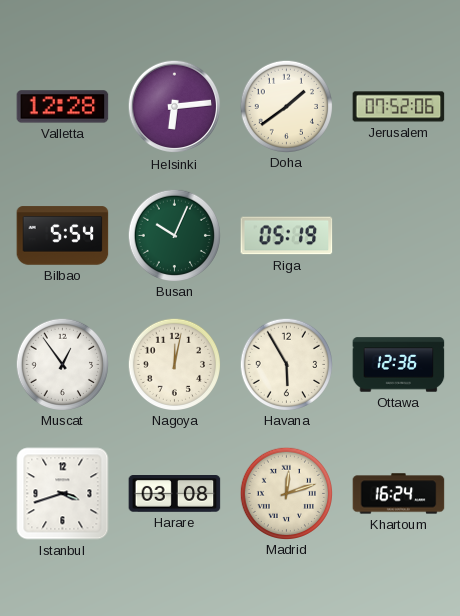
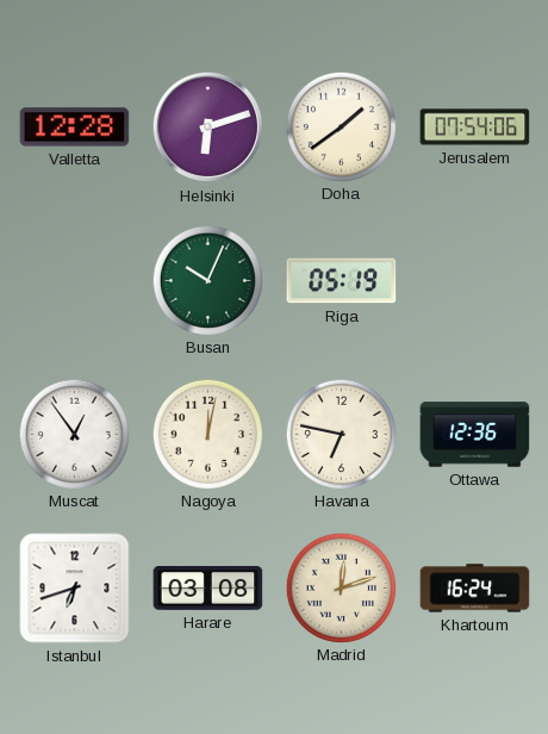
Helsinki: 6:14 -> 6:12
Jerusalem: 07:52 -> 07:54
Bilbao: 5:54 -> none
Havana: 5:55 -> 6:47
Istanbul: 3:42 -> 6:42
